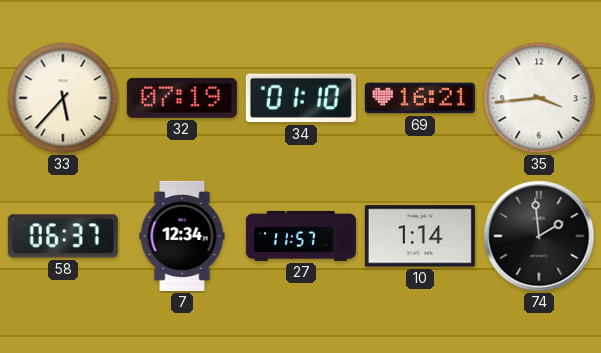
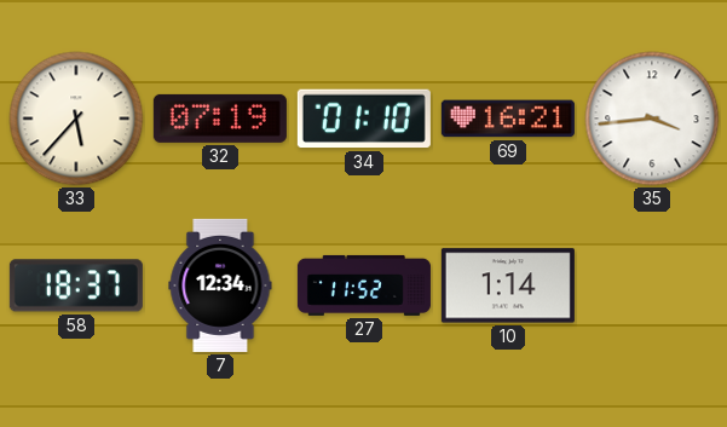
58: 06:37 -> 18:37
27: 11:57 -> 11:52
74: 1:59 -> none
